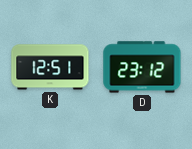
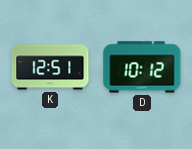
D: 23:12 -> 10:12
